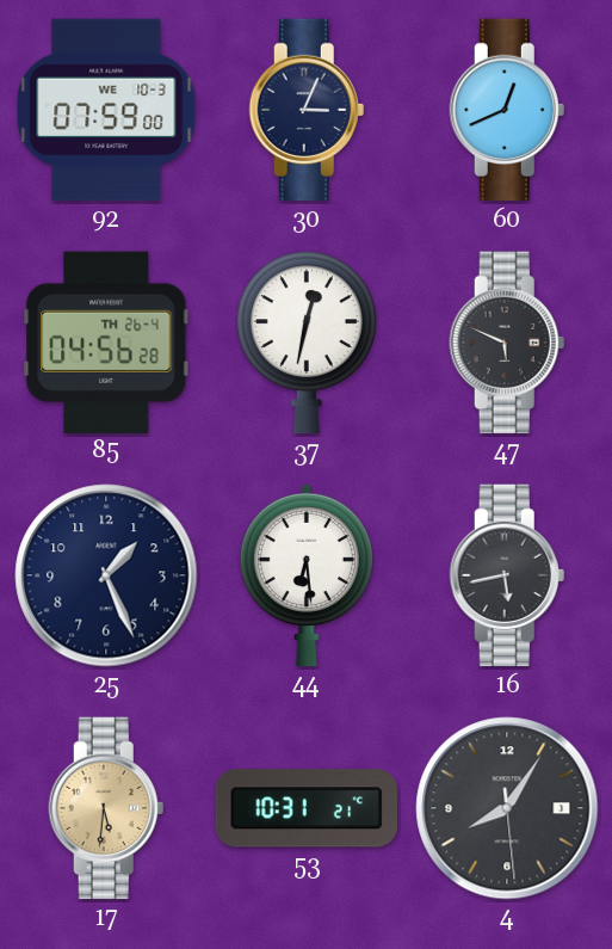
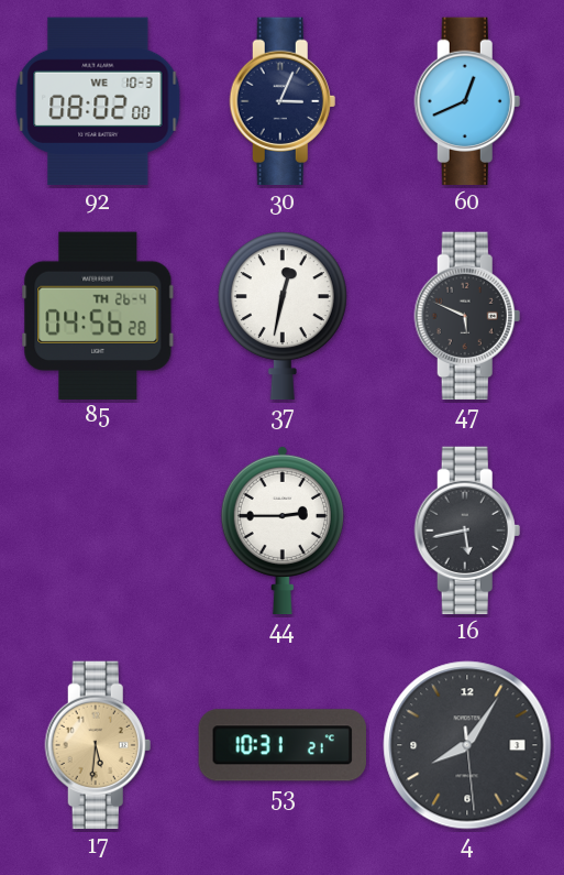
92: 07:59 -> 08:02
25: 1:26 -> none
44: 6:29 -> 2:45
